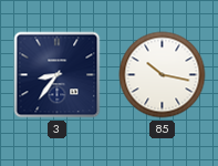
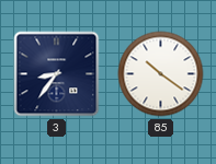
85: 10:17 -> 10:21
